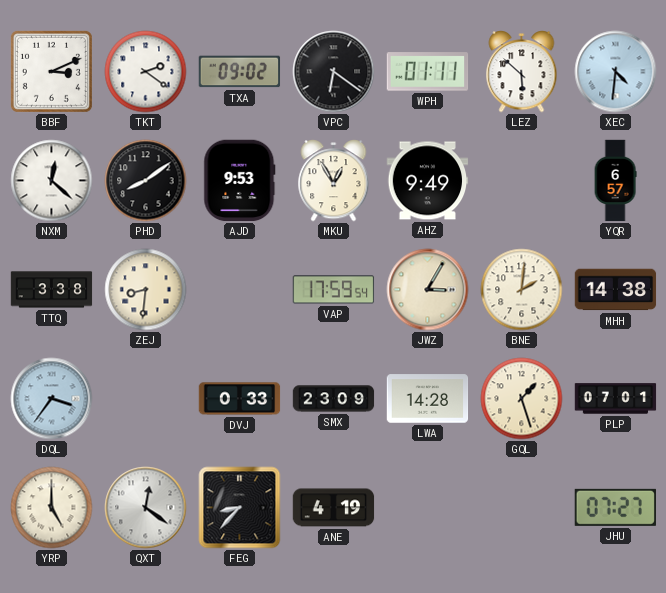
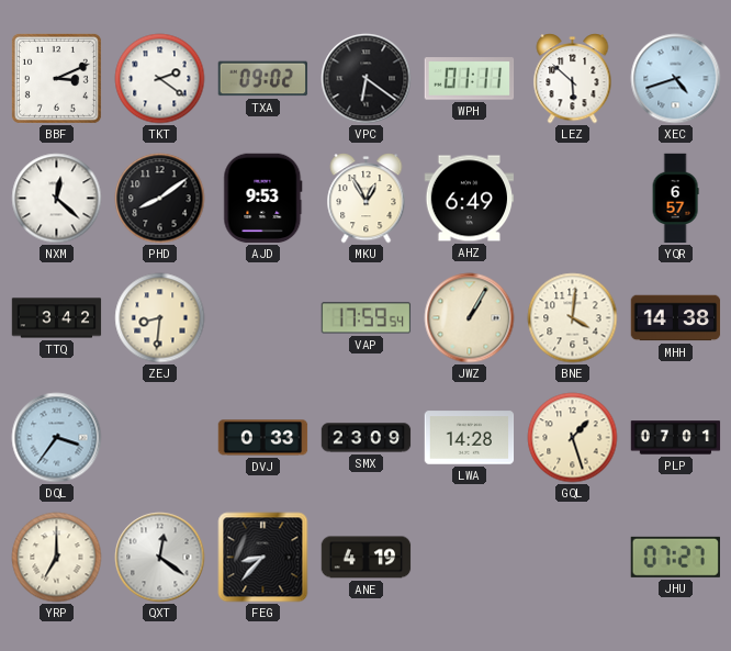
XEC: 4:31 -> 4:42
AHZ: 9:49 -> 6:49
TTQ: 3:38 -> 3:42
JWZ: 3:05 -> 1:05
BNE: 2:01 -> 4:01
YRP: 5:00 -> 7:00
